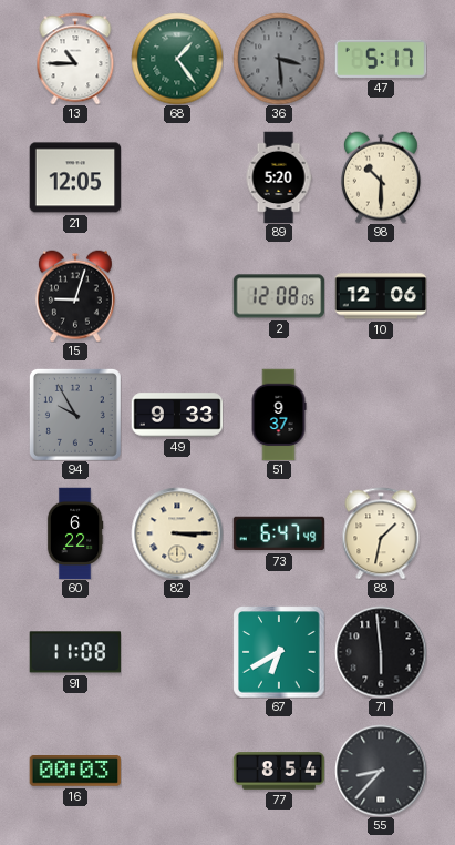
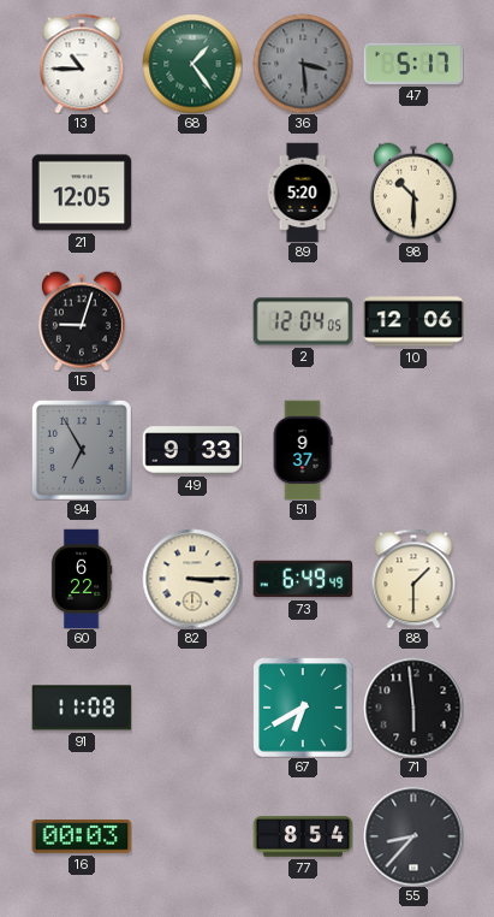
2: 12:08 -> 12:04
94: 9:55 -> 6:55
73: 6:47 -> 6:49
88: 1:32 -> 1:30
